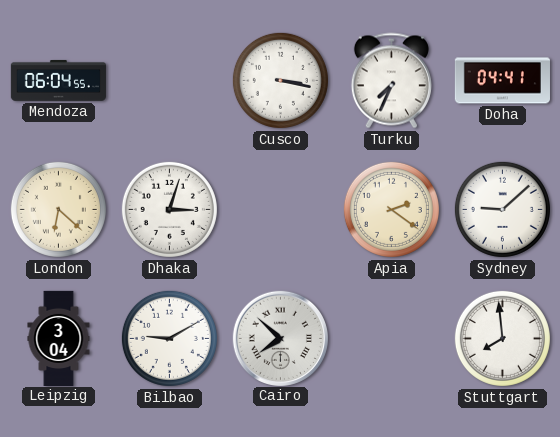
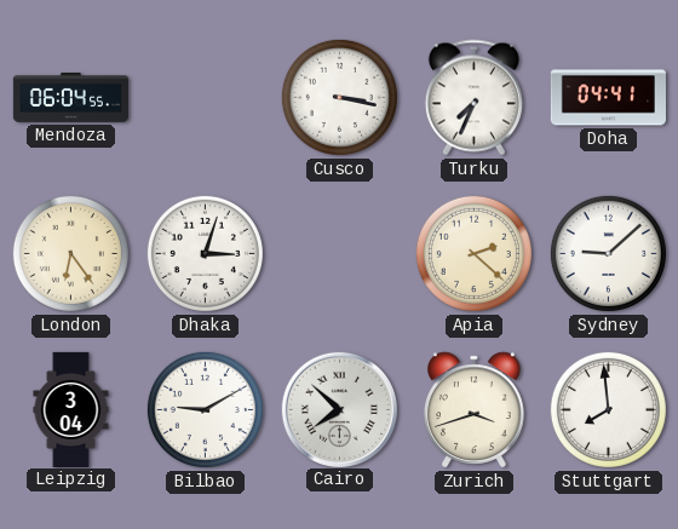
London: 6:22 -> 6:24
Apia: 2:21 -> 2:22
Zurich: none -> 3:42
